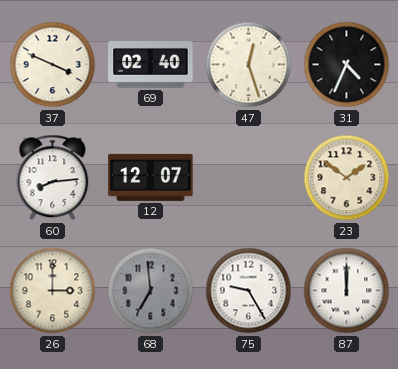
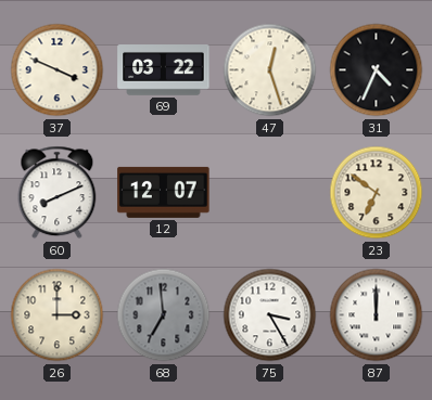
69: 02:40 -> 03:22
60: 8:14 -> 8:11
23: 1:51 -> 6:51
75: 9:25 -> 3:25
